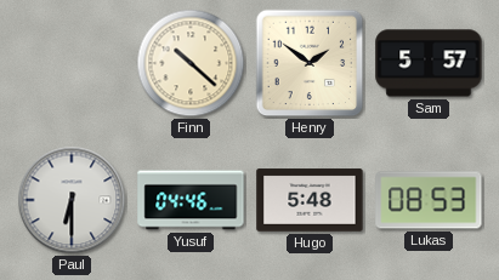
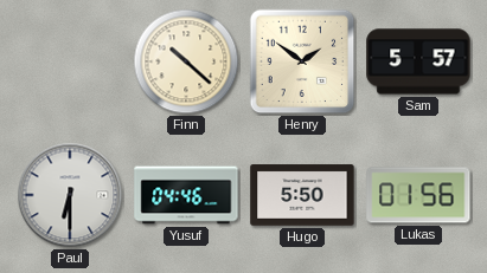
Hugo: 5:48 -> 5:50
Lukas: 08:53 -> 01:56
